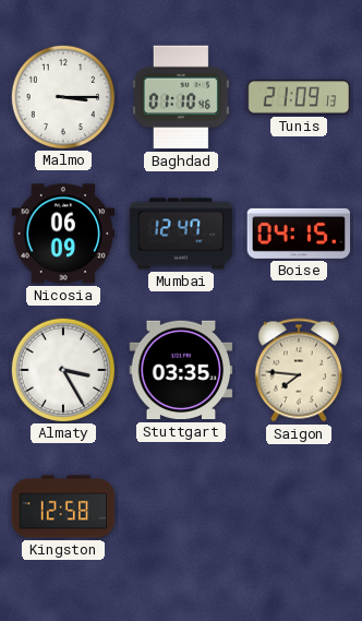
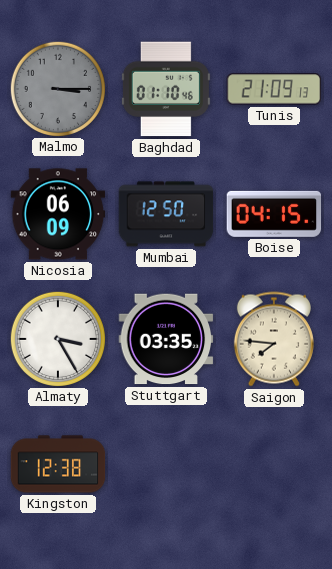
Malmo dial: white -> grey
Mumbai: 12:47 -> 12:50
Kingston: 12:58 -> 12:38
